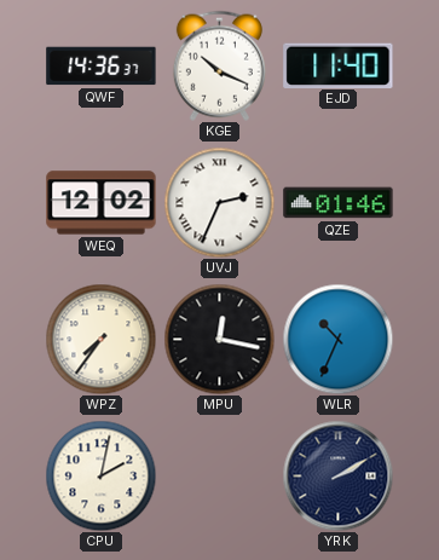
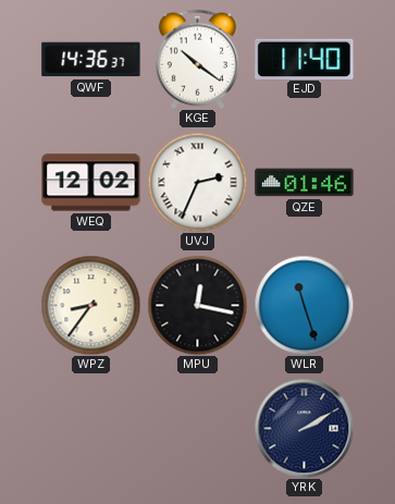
KGE: 10:19 -> 10:21
WPZ: 7:36 -> 8:36
WLR: 10:34 -> 11:27
CPU: 2:02 -> none
